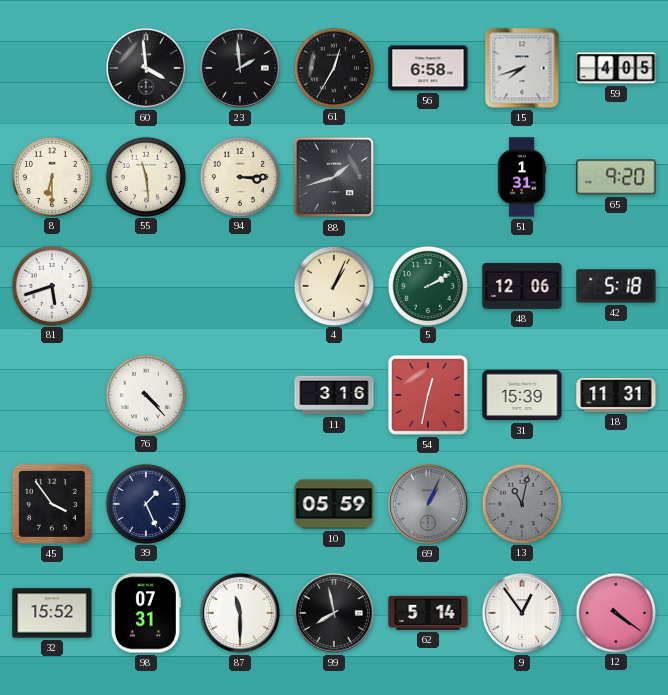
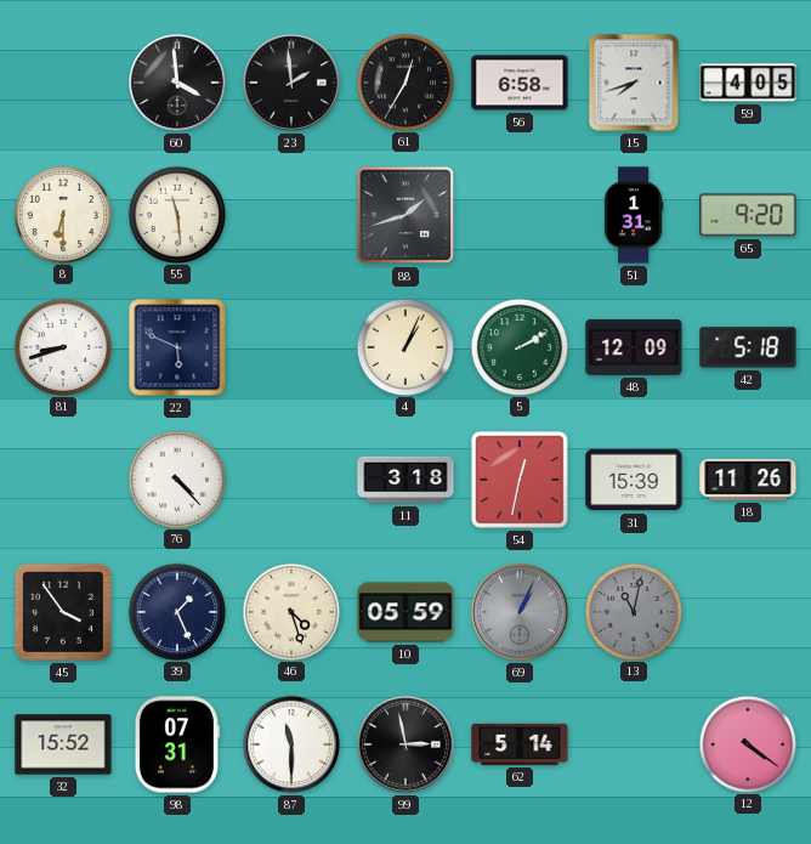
94: 3:15 -> none
81: 5:42 -> 8:42
22: none -> 5:49
48: 12:06 -> 12:09
11: 3:16 -> 3:18
18: 11:31 -> 11:26
46: none -> 4:27
99: 7:58 -> 2:58
9: 12:54 -> none
